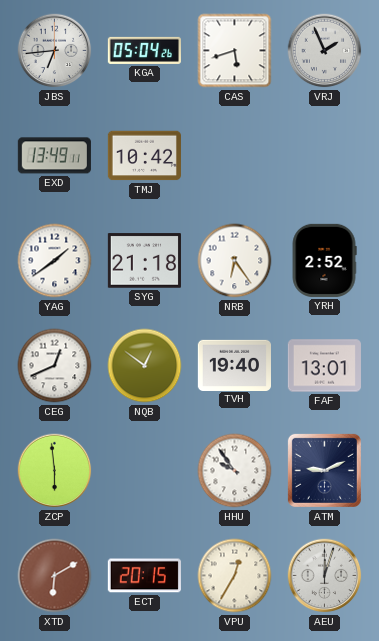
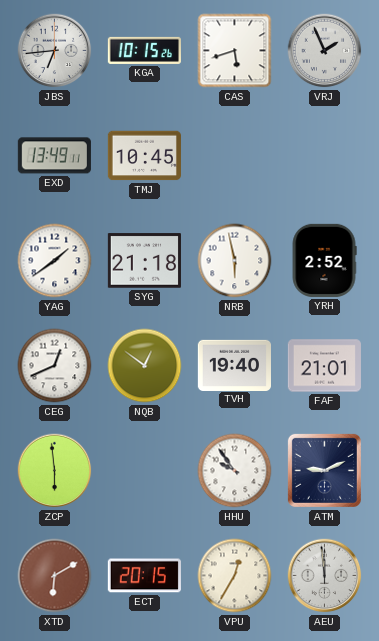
KGA: 05:04 -> 10:15
TMJ: 10:42 -> 10:45
NRB: 6:24 -> 5:58
FAF: 13:01 -> 21:01
AEU: 12:03 -> 11:59
